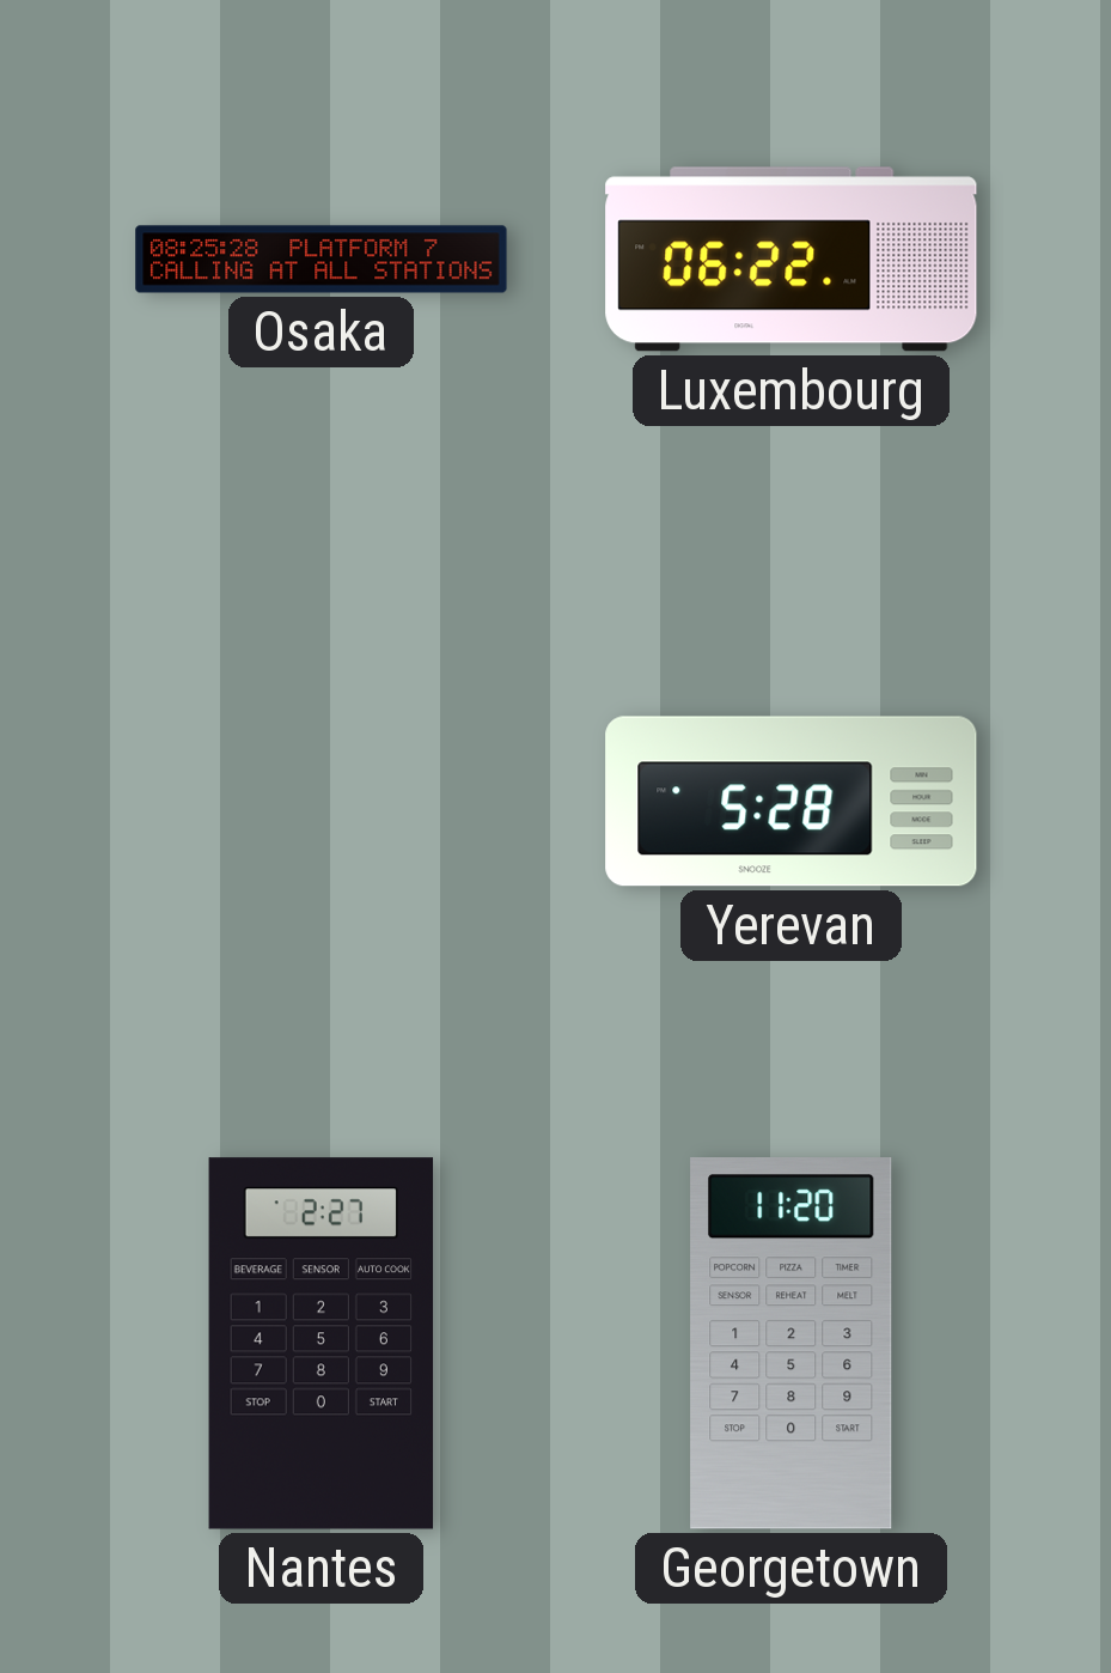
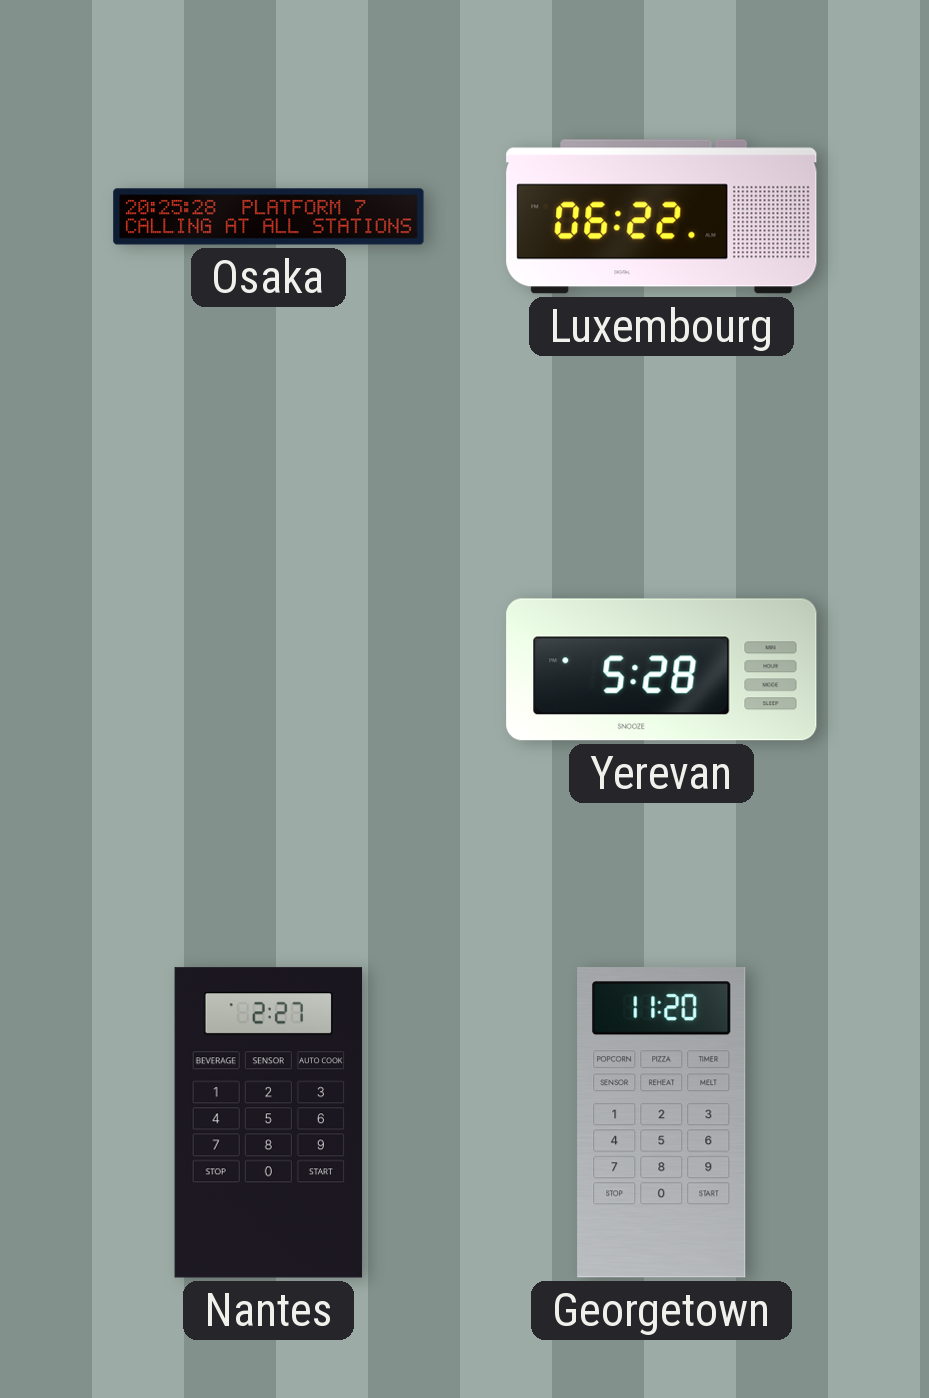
Osaka: 08:25 -> 20:25
